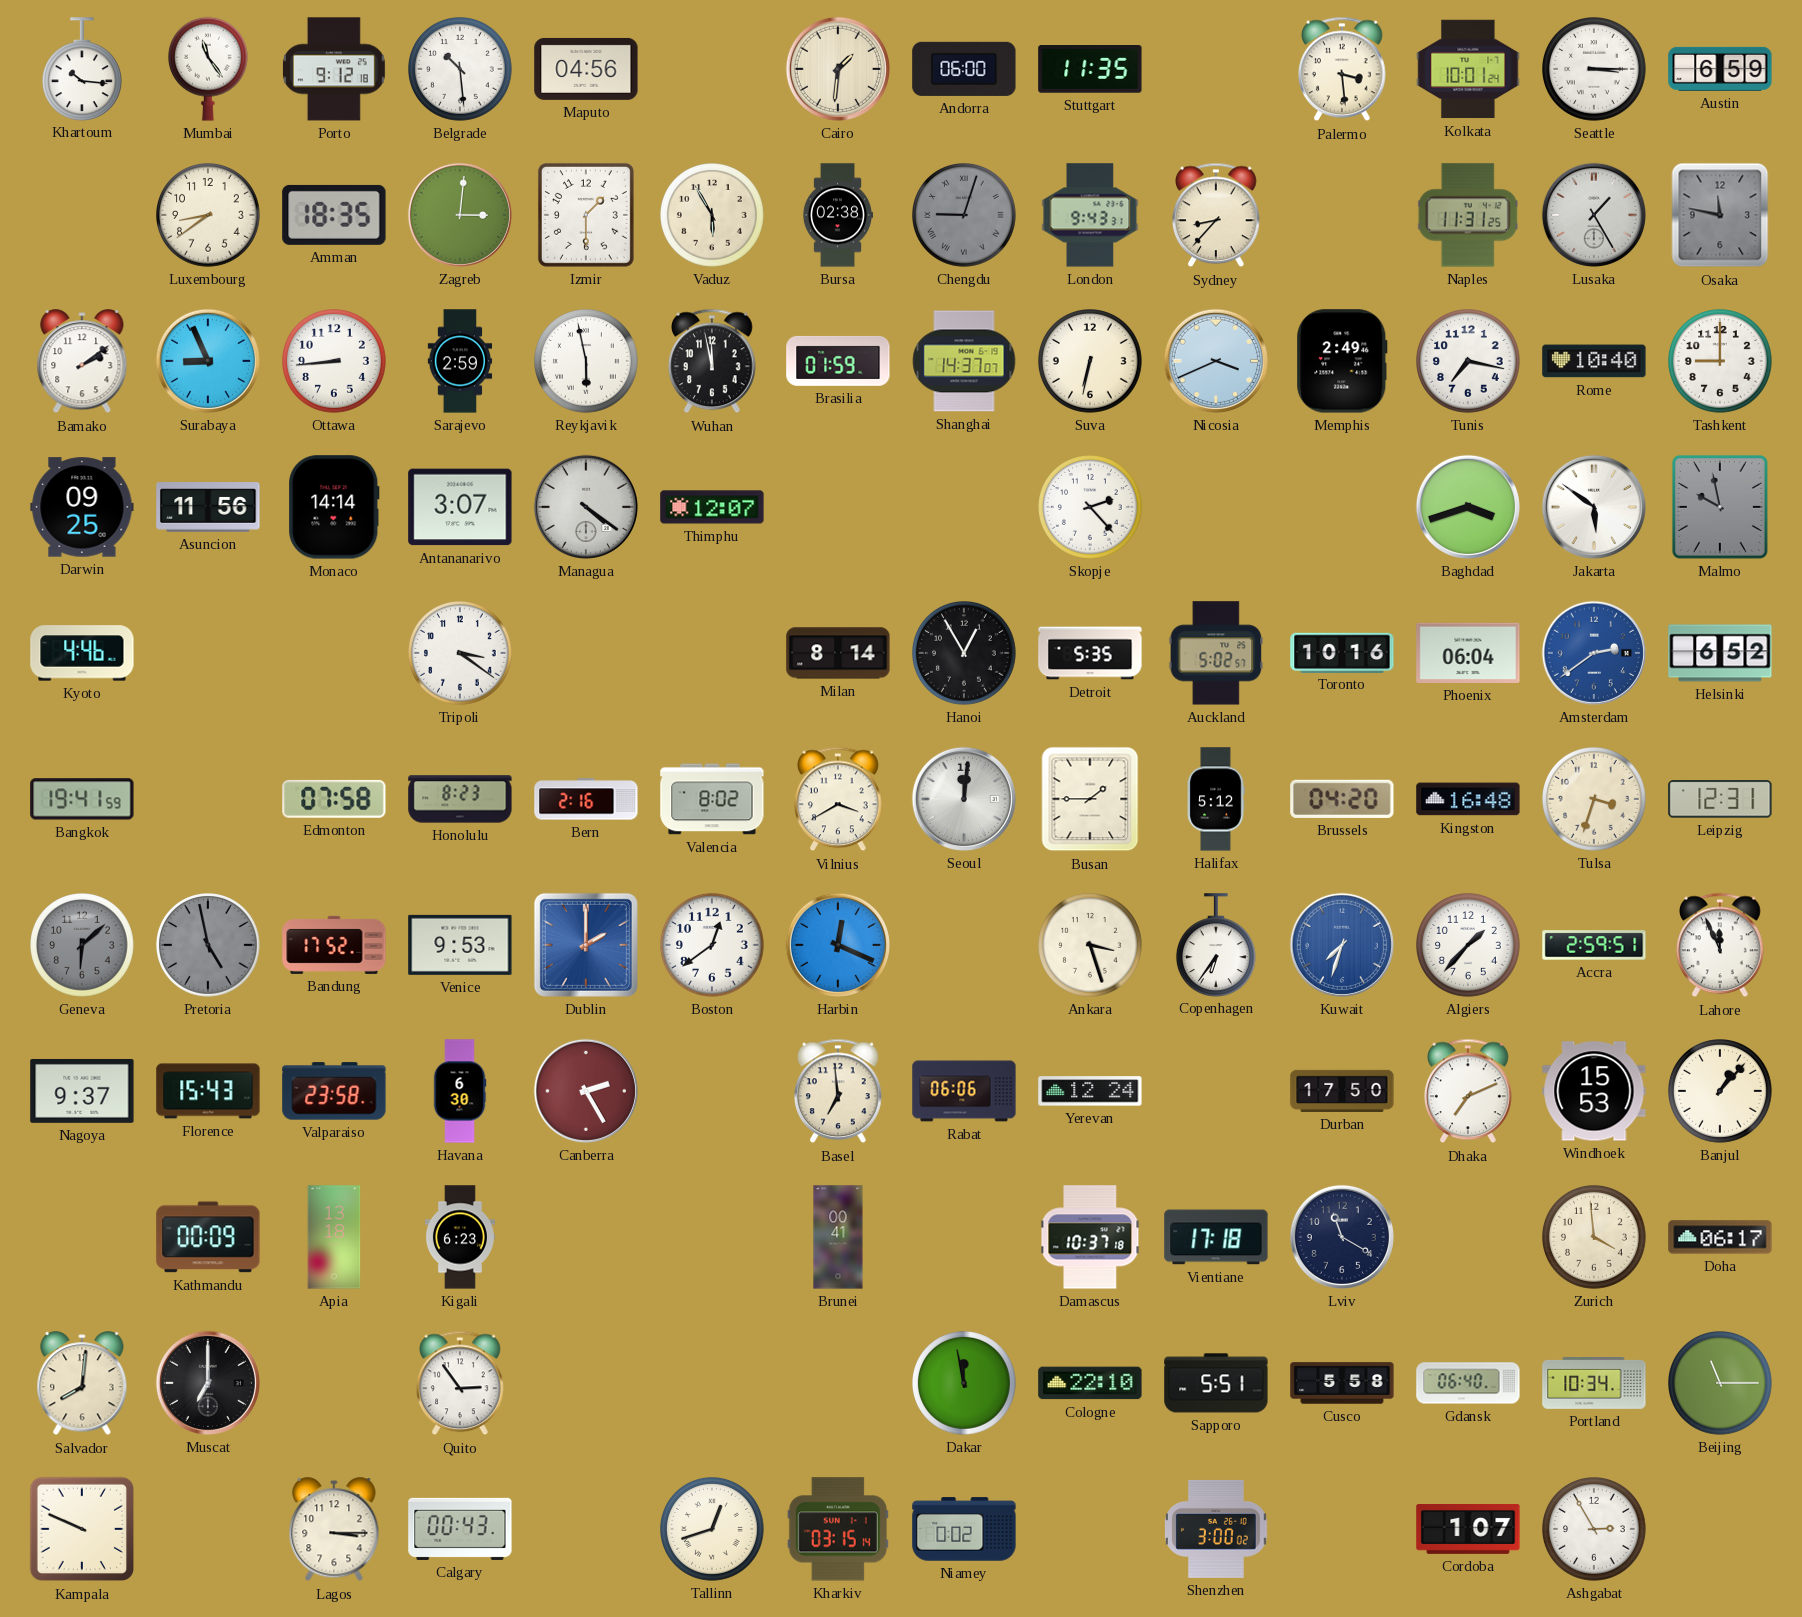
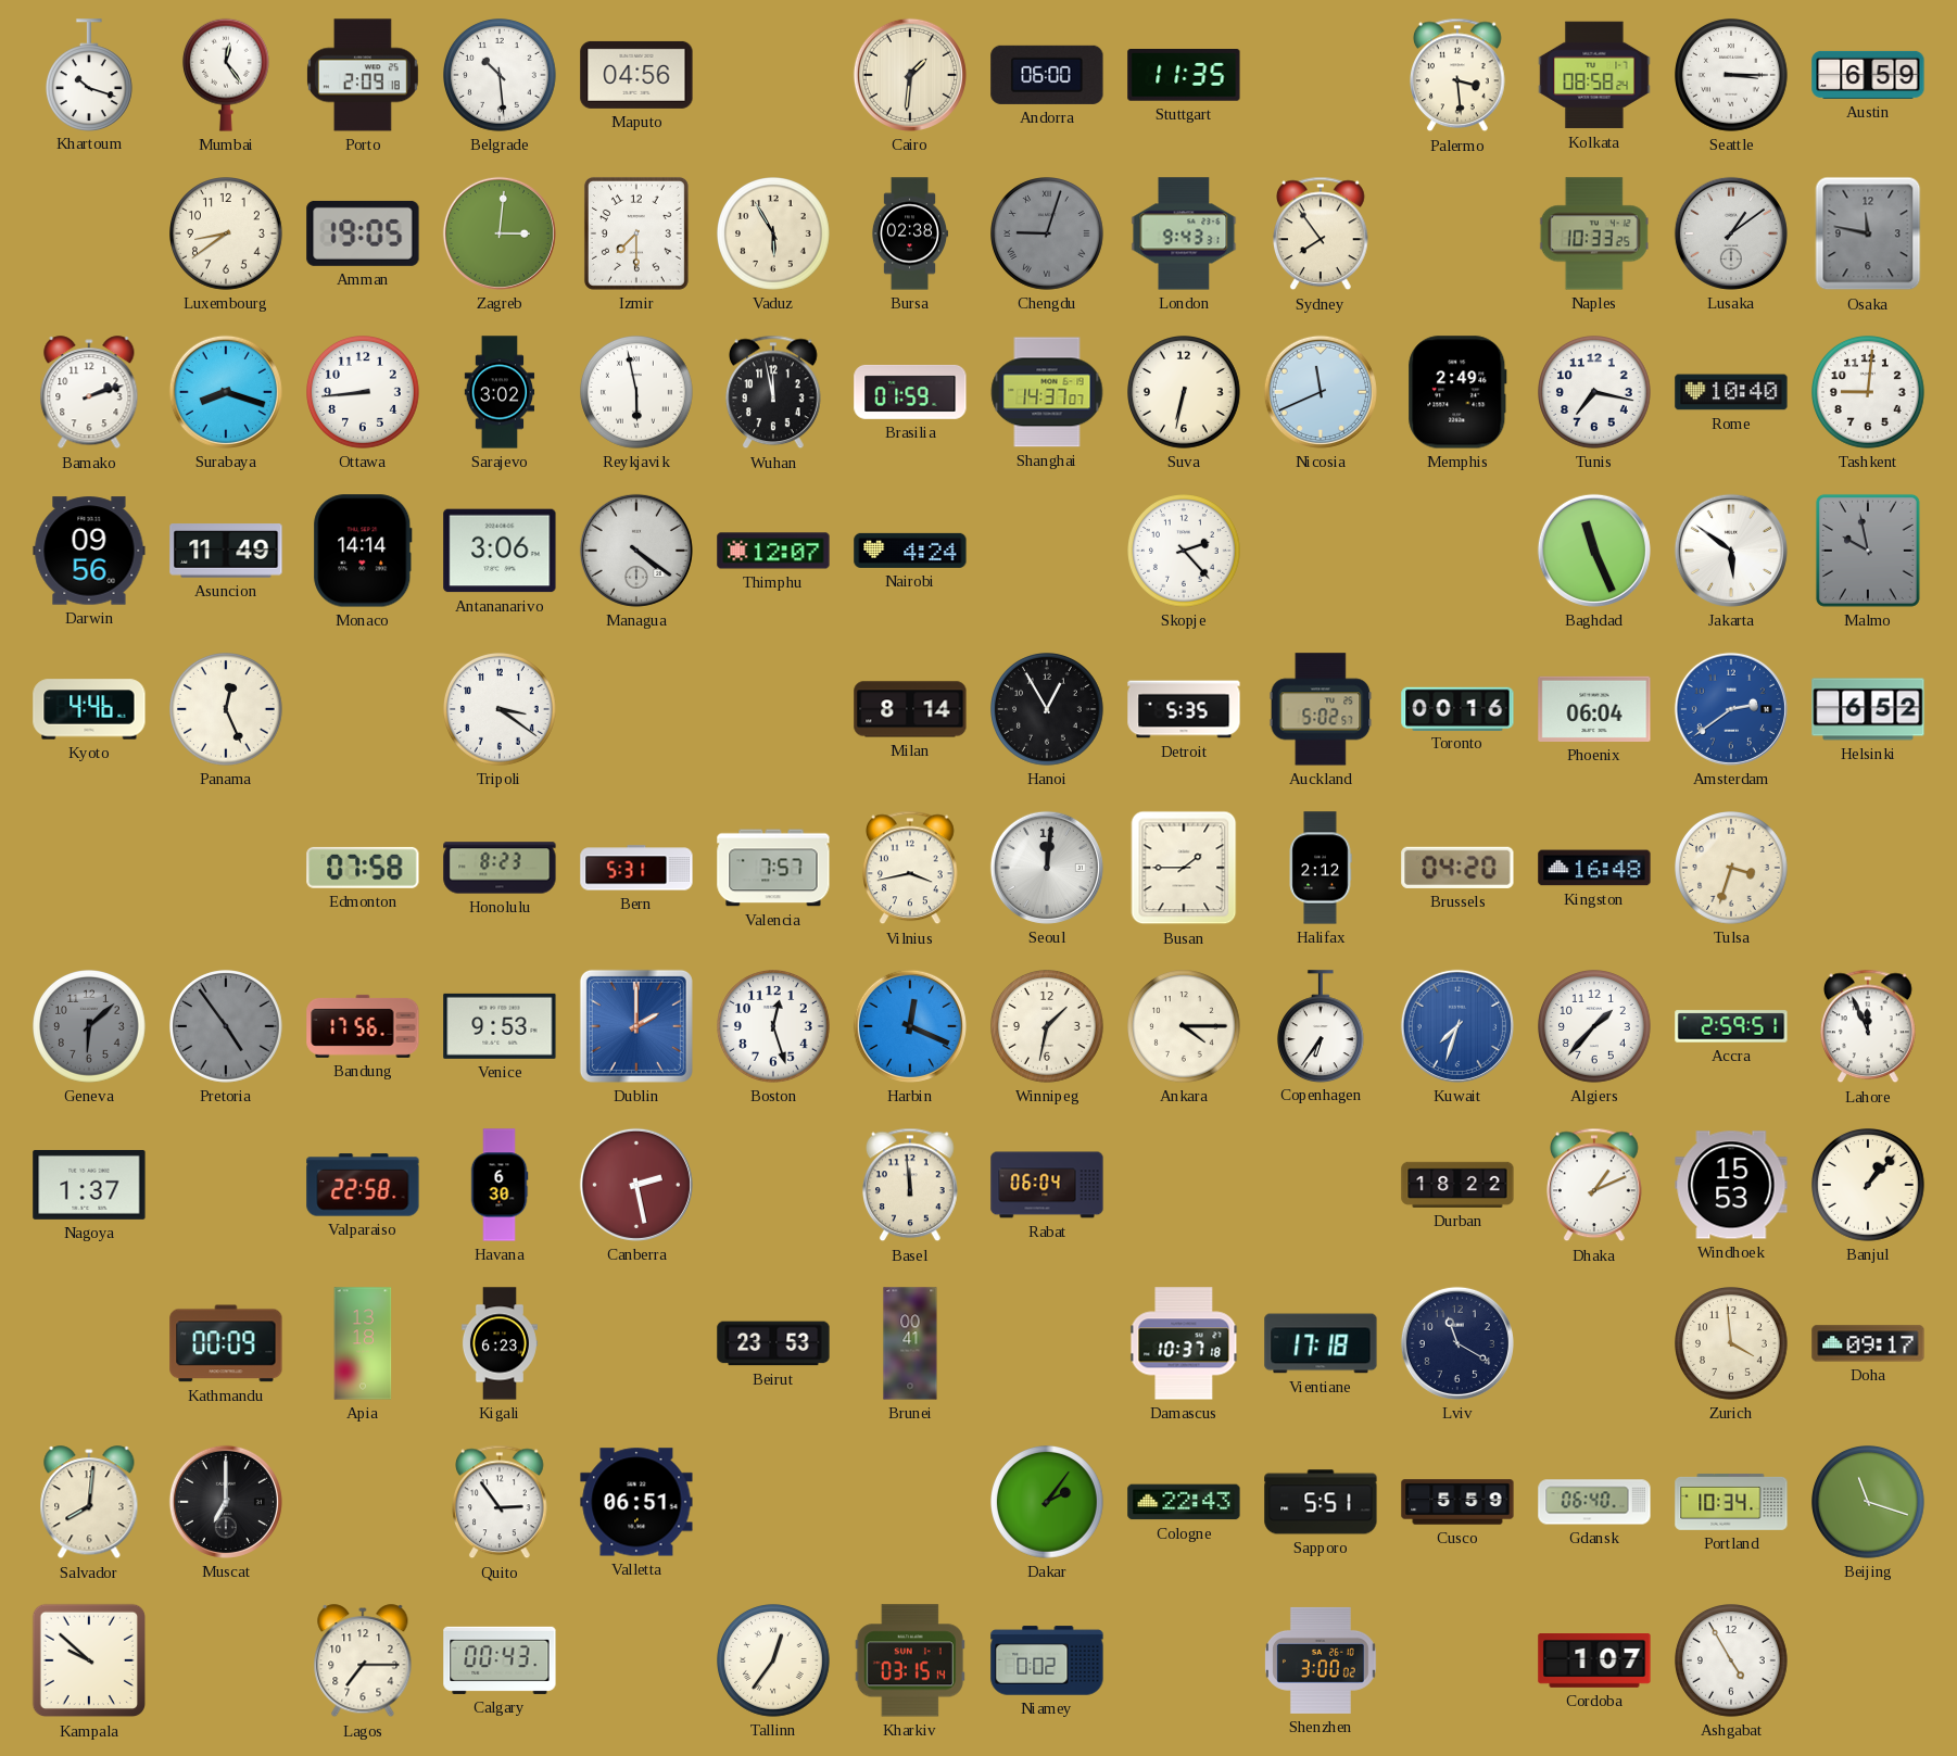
Khartoum: 10:16 -> 10:18
Mumbai: 11:24 -> 12:24
Porto: 9:12 -> 2:09
Kolkata: 10:01 -> 08:58
Amman: 18:35 -> 19:05
Izmir: 1:30 -> 7:30
Sydney: 8:37 -> 7:54
Naples: 11:31 -> 10:33
Lusaka: 1:25 -> 1:09
Bamako: 2:09 -> 2:12
Surabaya: 8:56 -> 8:18
Sarajevo: 2:59 -> 3:02
Nicosia: 3:41 -> 11:41
Tashkent: 9:00 -> 9:01
Darwin: 09:25 -> 09:56
Asuncion: 11:56 -> 11:49
Antananarivo: 3:07 -> 3:06
Nairobi: none -> 4:24
Baghdad: 3:42 -> 11:26
Panama: none -> 12:26
Toronto: 10:16 -> 00:16
Bangkok: 19:41 -> none
Bern: 2:16 -> 5:31
Valencia: 8:02 -> 7:57
Vilnius: 3:40 -> 3:43
Halifax: 5:12 -> 2:12
Leipzig: 12:31 -> none
Pretoria: 4:58 -> 4:54
Bandung: 17:52 -> 17:56
Boston: 12:39 -> 12:27
Winnipeg: none -> 1:32
Ankara: 3:27 -> 4:15
Nagoya: 9:37 -> 1:37
Florence: 15:43 -> none
Valparaiso: 23:58 -> 22:58
Canberra: 2:25 -> 2:28
Basel: 6:59 -> 11:59
Rabat: 06:06 -> 06:04
Yerevan: 12:24 -> none
Durban: 17:50 -> 18:22
Dhaka: 7:11 -> 1:11
Beirut: none -> 23:53
Doha: 06:17 -> 09:17
Valletta: none -> 06:51
Dakar: 11:58 -> 2:06
Cologne: 22:10 -> 22:43
Cusco: 5:58 -> 5:59
Beijing: 11:15 -> 11:18
Kampala: 9:49 -> 9:52
Lagos: 3:15 -> 7:15
Tallinn: 12:42 -> 12:36
Ashgabat: 2:55 -> 4:55
